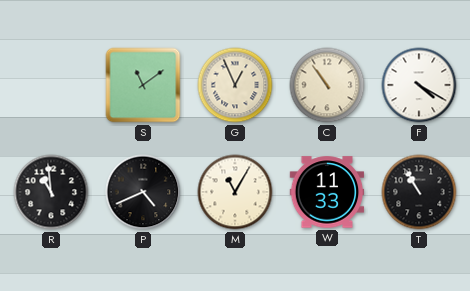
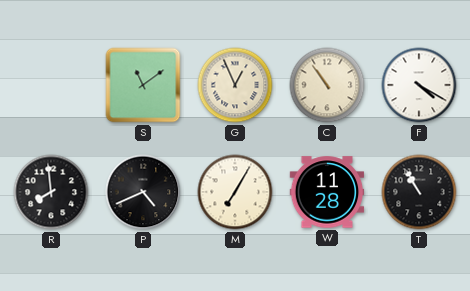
R: 10:59 -> 7:59
M: 11:05 -> 7:05
W: 11:33 -> 11:28
